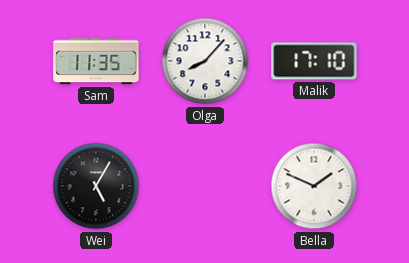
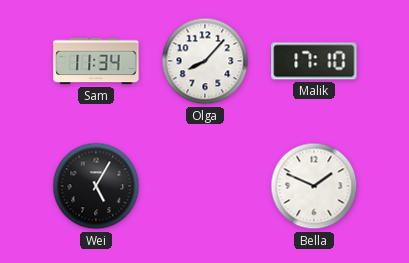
Sam: 11:35 -> 11:34
